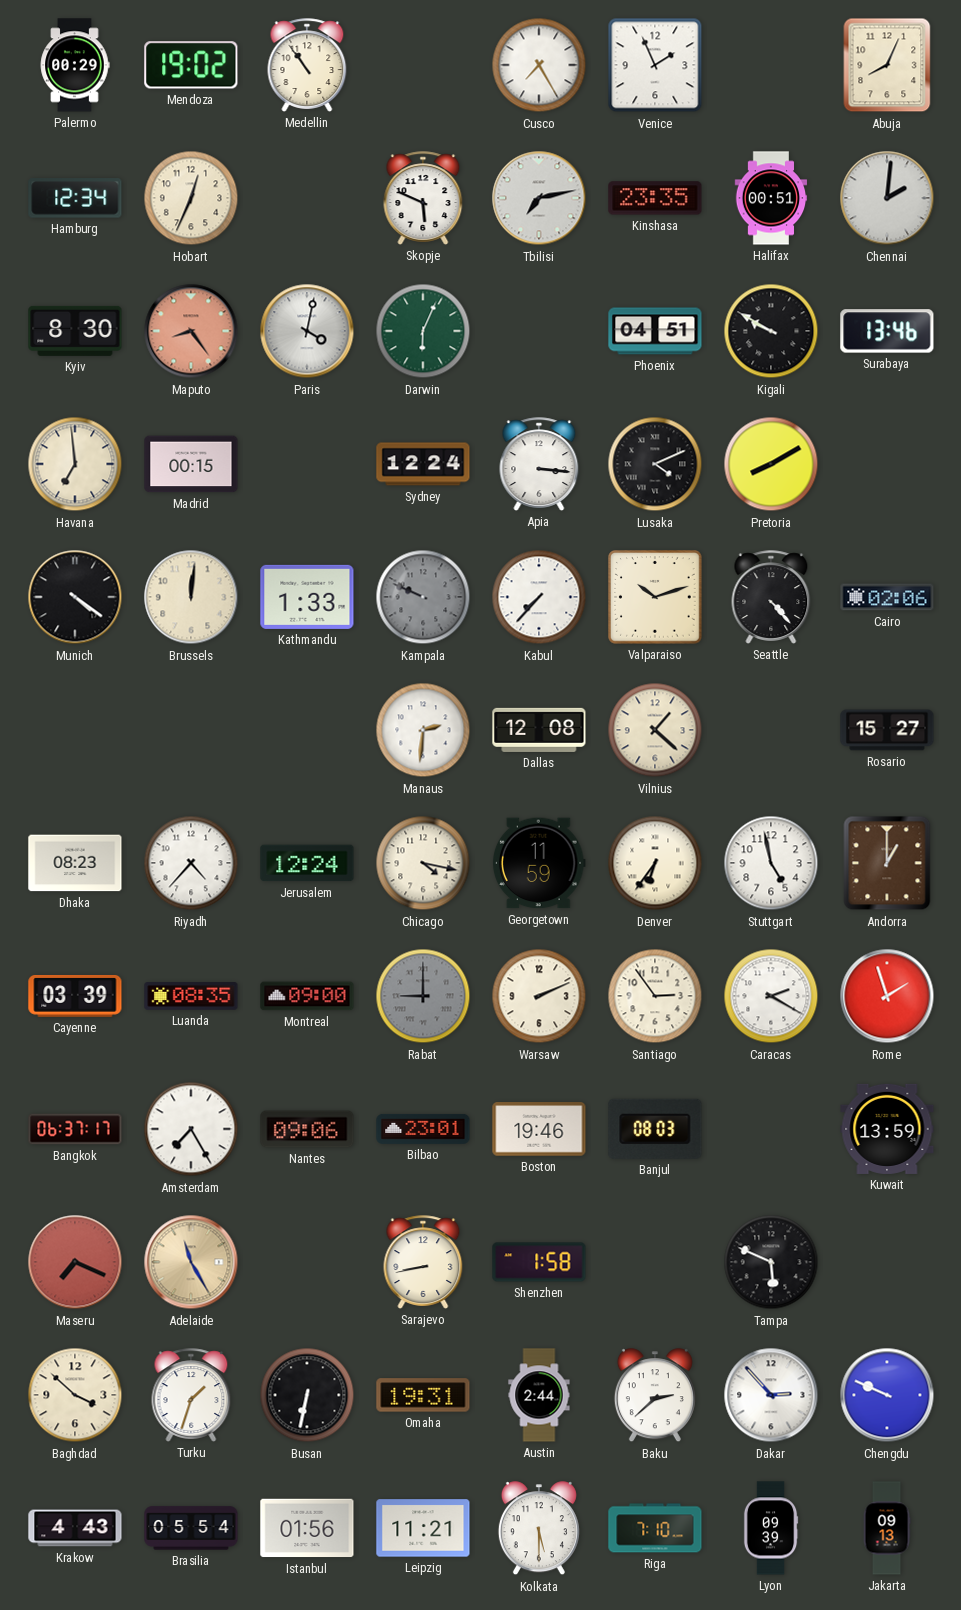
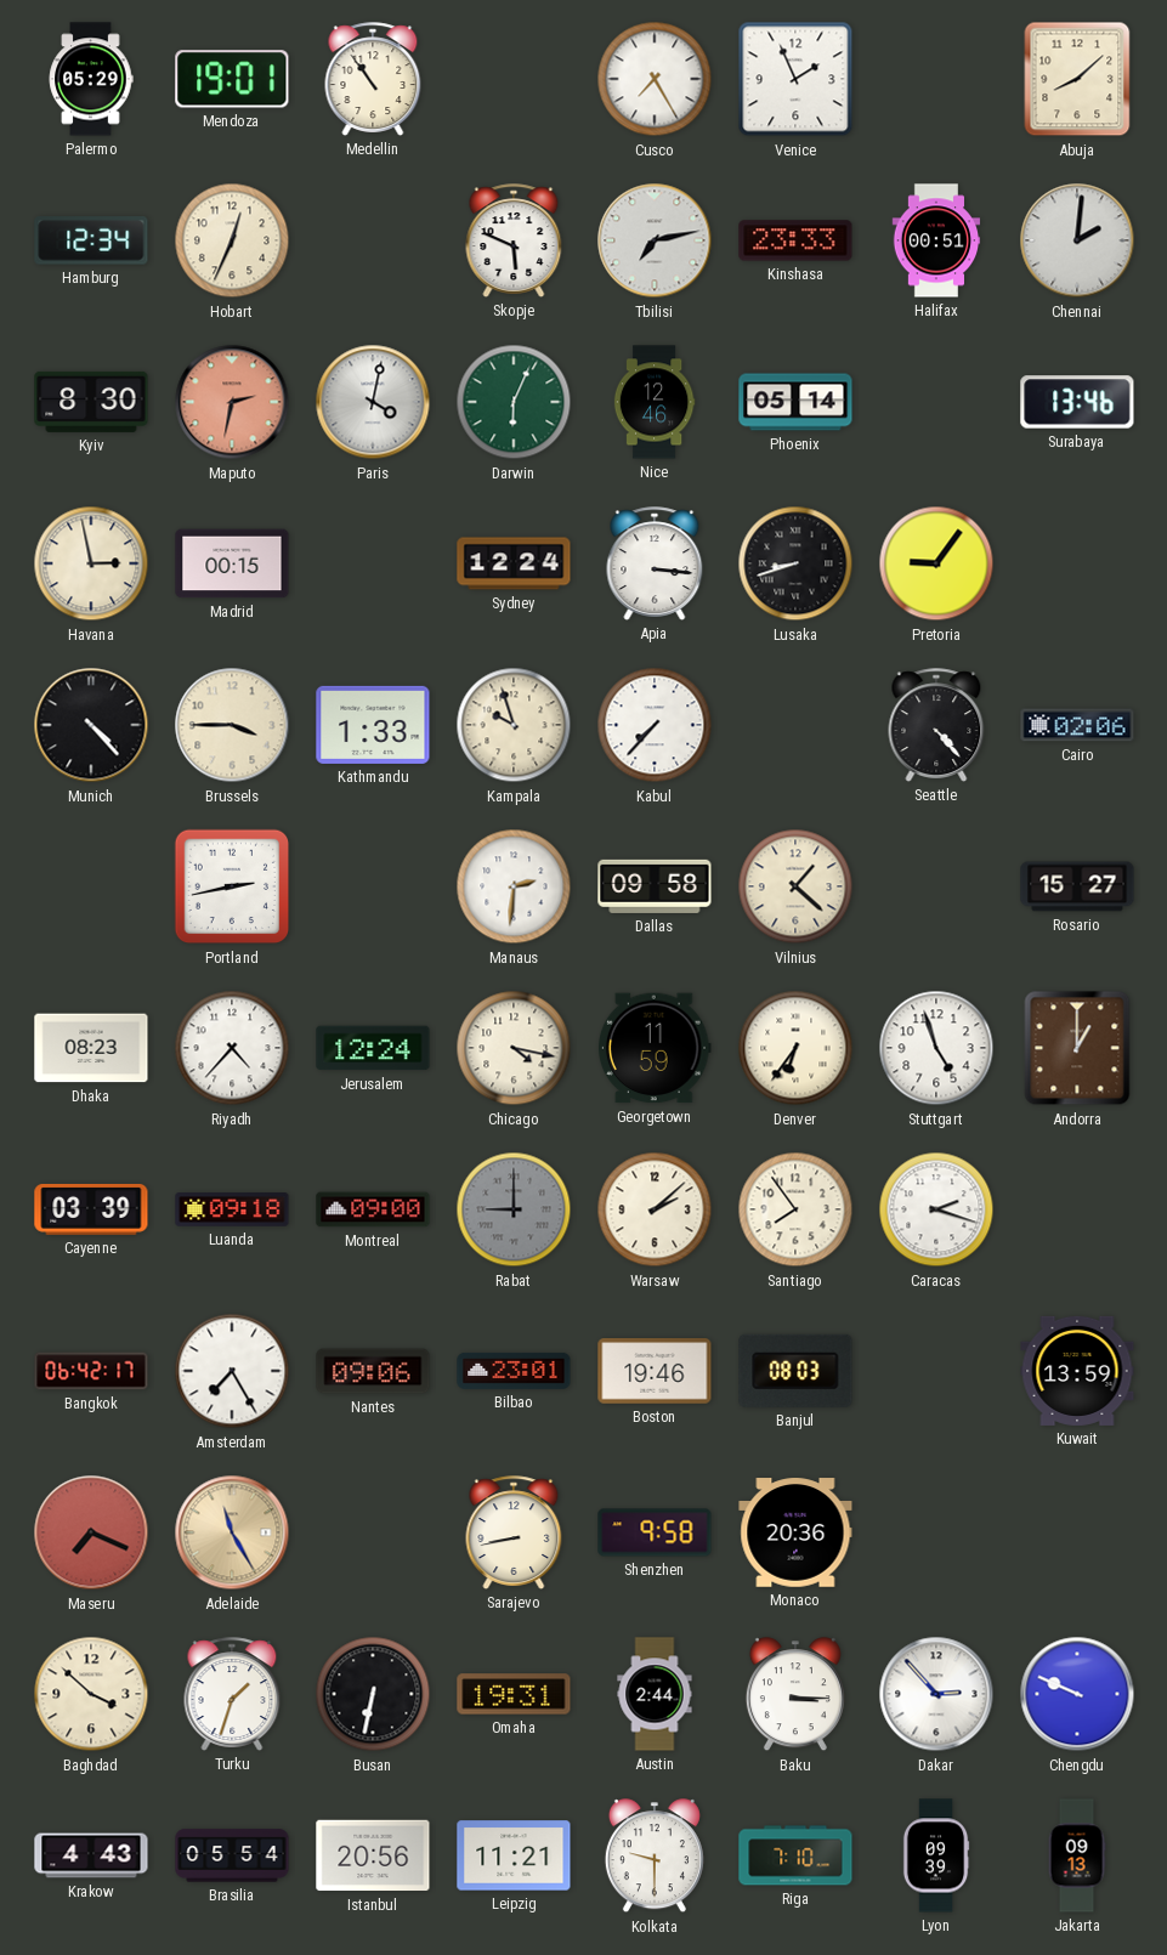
Palermo: 00:29 -> 05:29
Mendoza: 19:02 -> 19:01
Abuja: 8:04 -> 8:08
Kinshasa: 23:35 -> 23:33
Maputo: 8:24 -> 2:32
Nice: none -> 12:46
Phoenix: 04:51 -> 05:14
Kigali: 9:50 -> none
Havana: 6:59 -> 2:58
Lusaka: 4:11 -> 8:42
Pretoria: 8:10 -> 9:06
Munich: 4:21 -> 4:23
Brussels: 12:01 -> 3:45
Kampala: 9:49 -> 9:57
Kampala dial: grey -> cream
Valparaiso: 10:12 -> none
Portland: none -> 2:43
Dallas: 12:08 -> 09:58
Stuttgart: 4:58 -> 4:57
Luanda: 08:35 -> 09:18
Warsaw: 2:11 -> 2:08
Santiago: 2:54 -> 7:54
Caracas: 2:20 -> 2:18
Rome: 1:57 -> none
Bangkok: 06:37 -> 06:42
Shenzhen: 1:58 -> 9:58
Monaco: none -> 20:36
Tampa: 5:49 -> none
Baku: 2:38 -> 3:15
Istanbul: 01:56 -> 20:56
Kolkata: 5:30 -> 9:30
